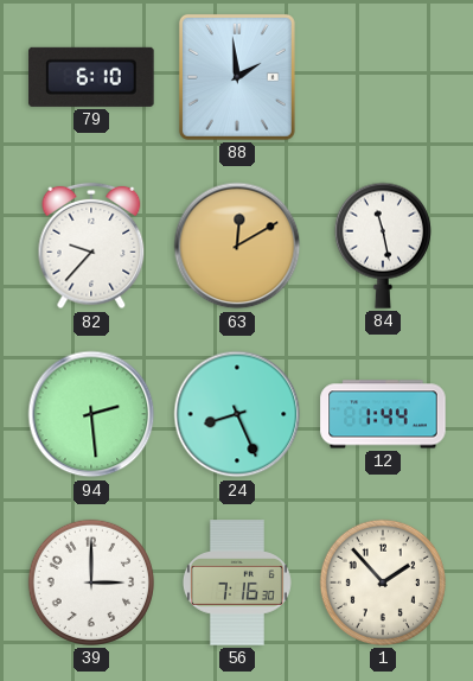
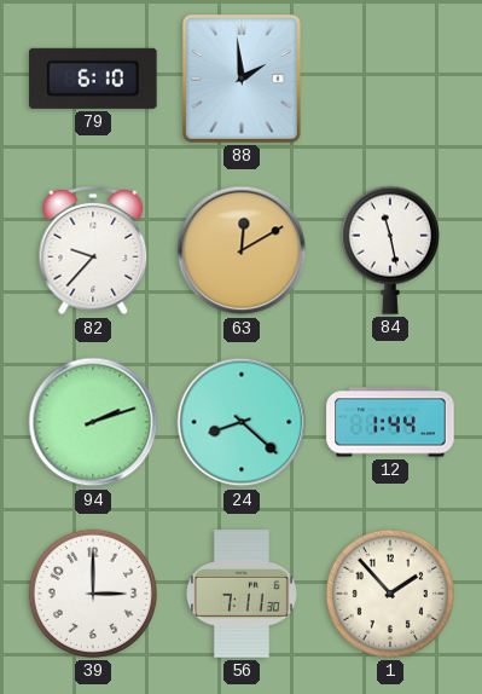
94: 2:29 -> 2:12
24: 8:26 -> 8:22
56: 7:16 -> 7:11
